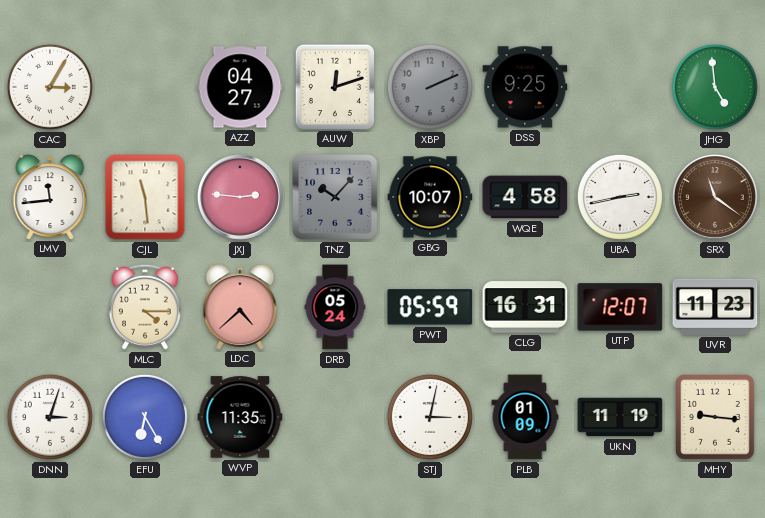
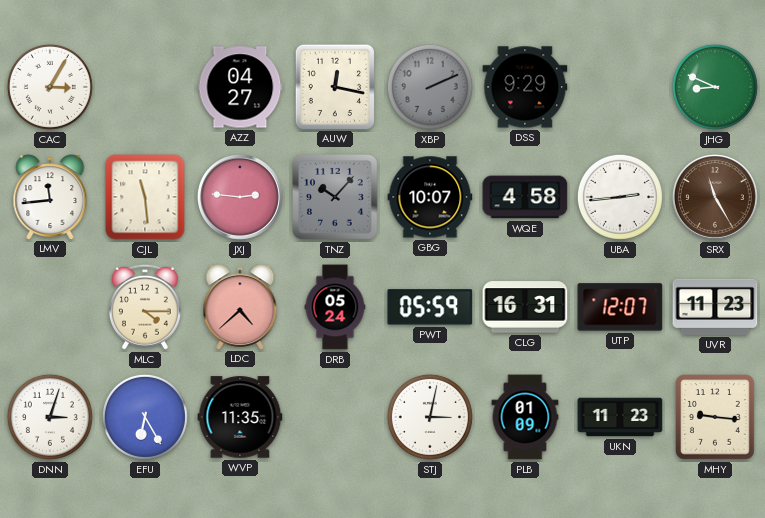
AUW: 12:12 -> 12:17
DSS: 9:25 -> 9:29
JHG: 4:59 -> 8:49
UBA: 2:43 -> 2:44
SRX: 11:21 -> 11:25
UKN: 11:19 -> 11:23
